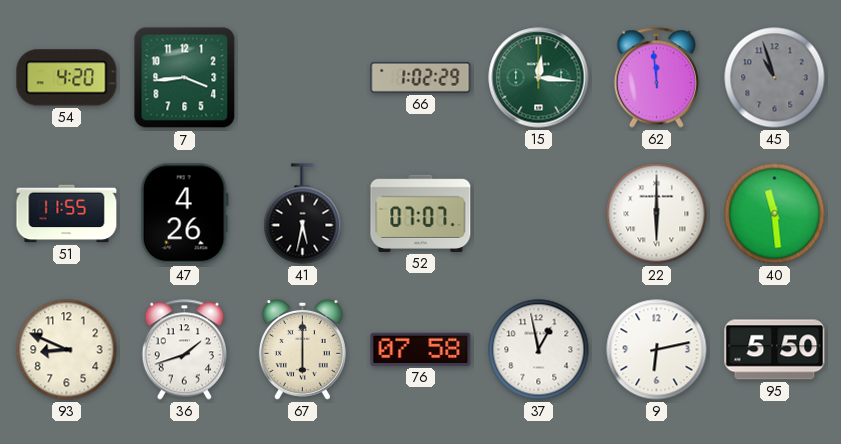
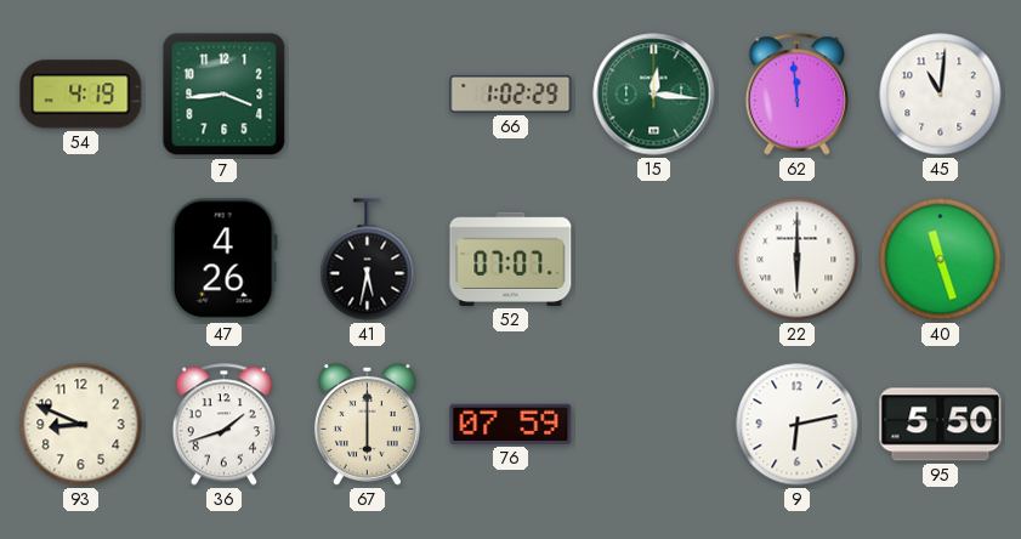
54: 4:20 -> 4:19
45: 10:57 -> 11:01
45 dial: grey -> white
51: 11:55 -> none
40: 11:29 -> 11:27
76: 07:58 -> 07:59
37: 12:58 -> none
